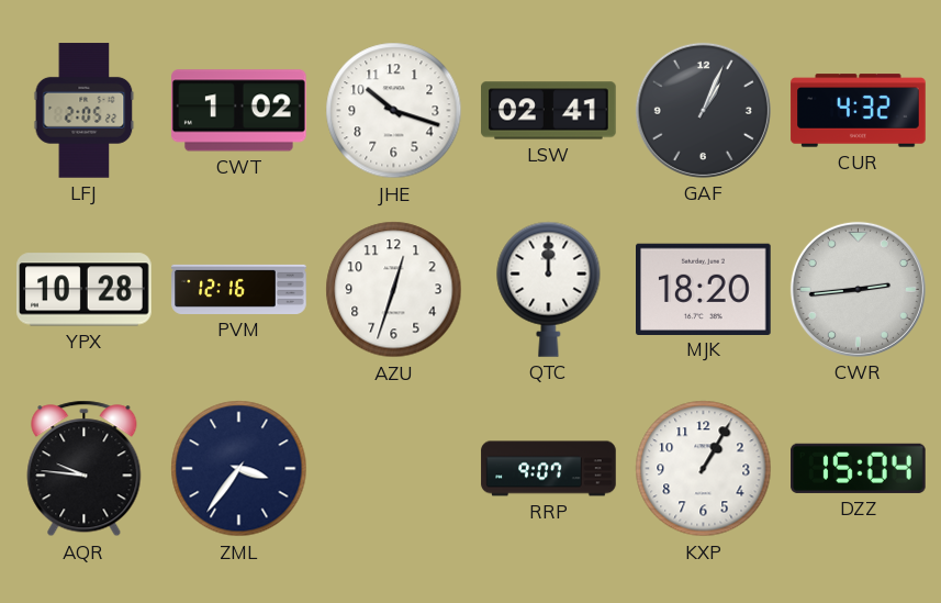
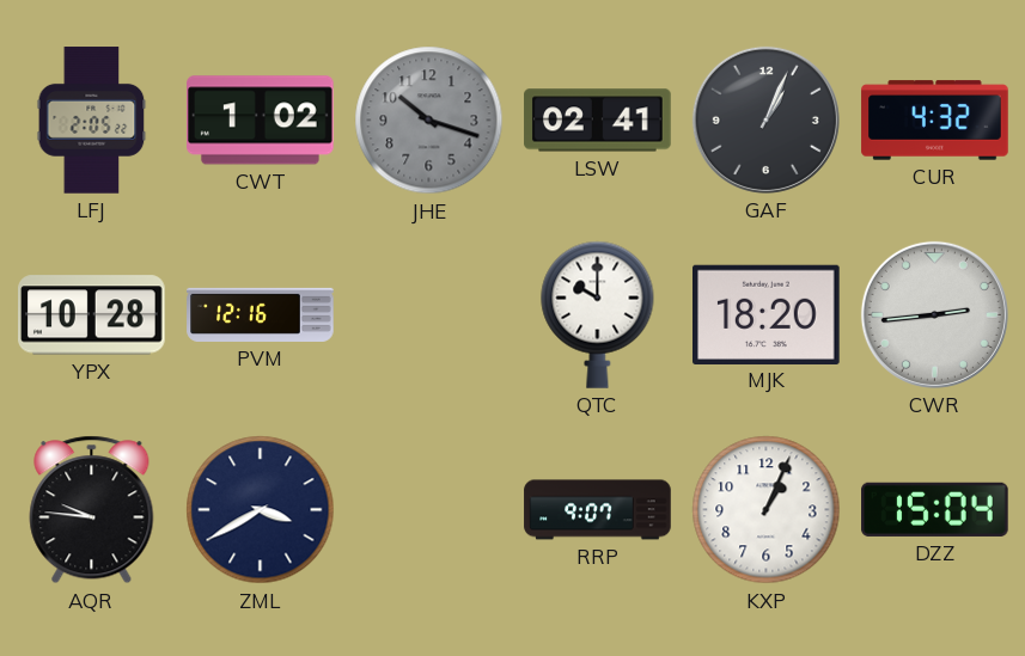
JHE dial: white -> grey
AZU: 12:33 -> none
QTC: 12:00 -> 10:00
ZML: 3:36 -> 3:40
KXP: 1:05 -> 1:04
